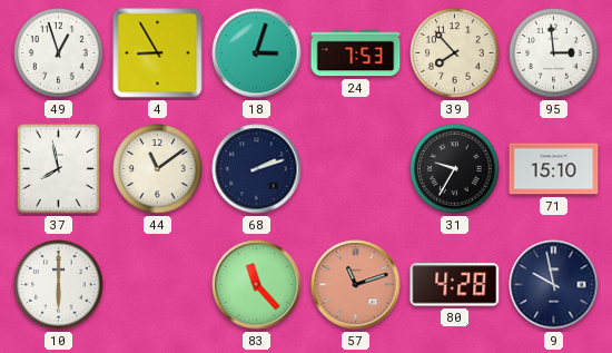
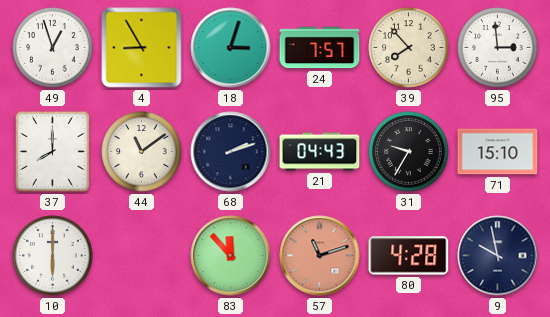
24: 7:53 -> 7:57
37: 7:58 -> 8:00
21: none -> 04:43
83: 11:23 -> 11:53
